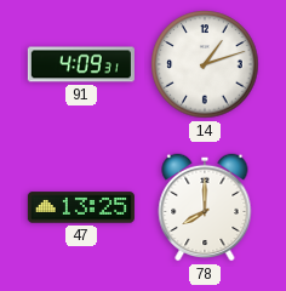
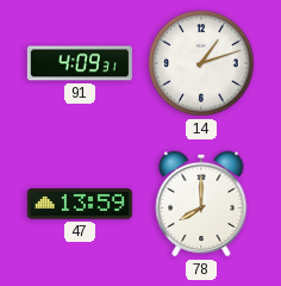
47: 13:25 -> 13:59
